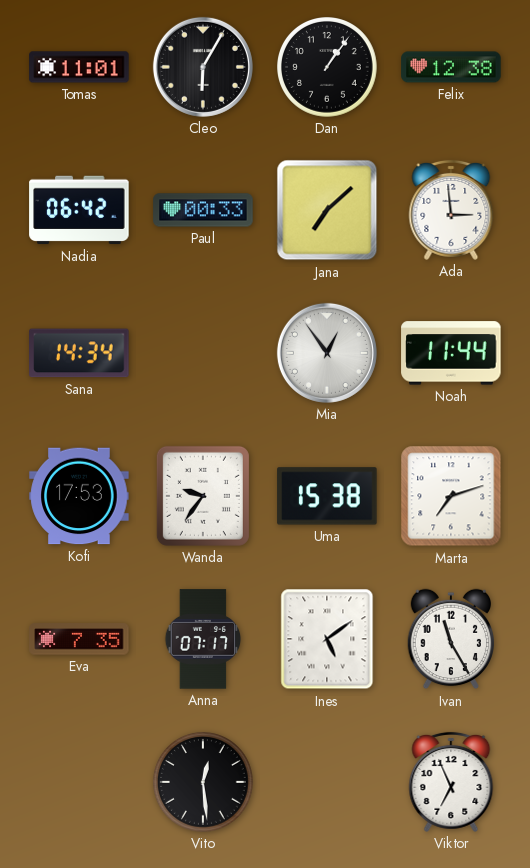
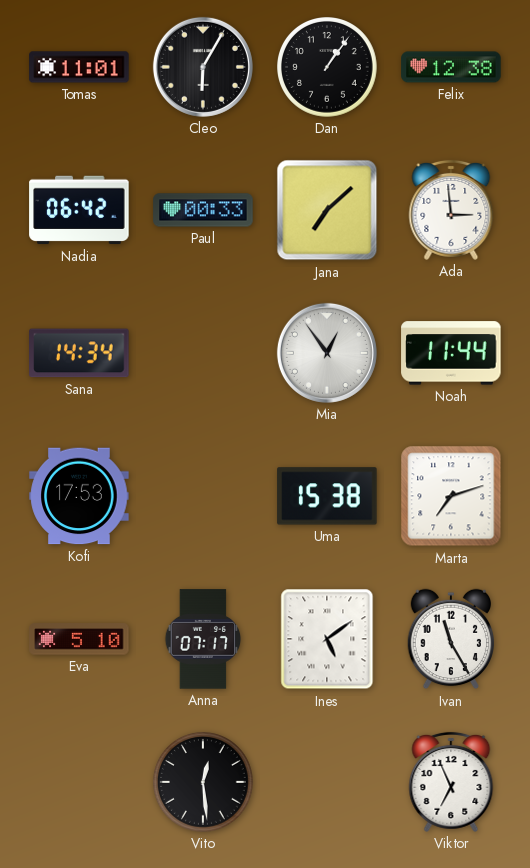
Wanda: 9:36 -> none
Eva: 7:35 -> 5:10
